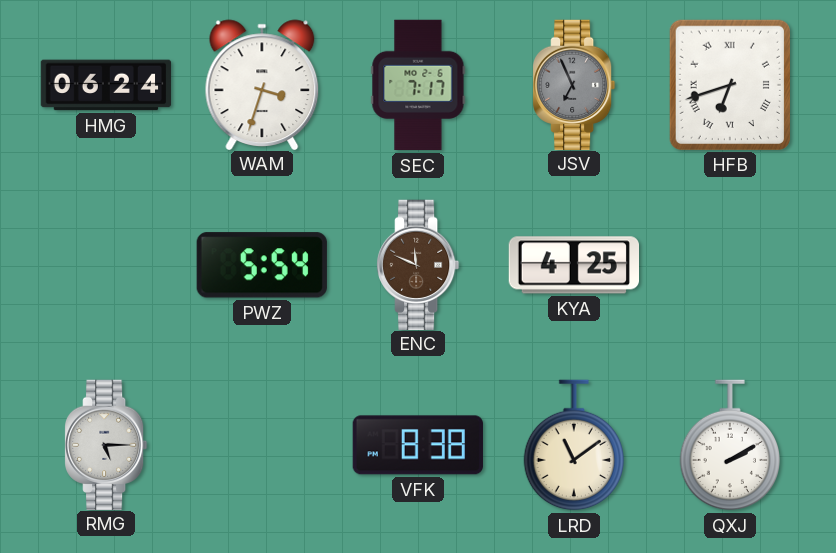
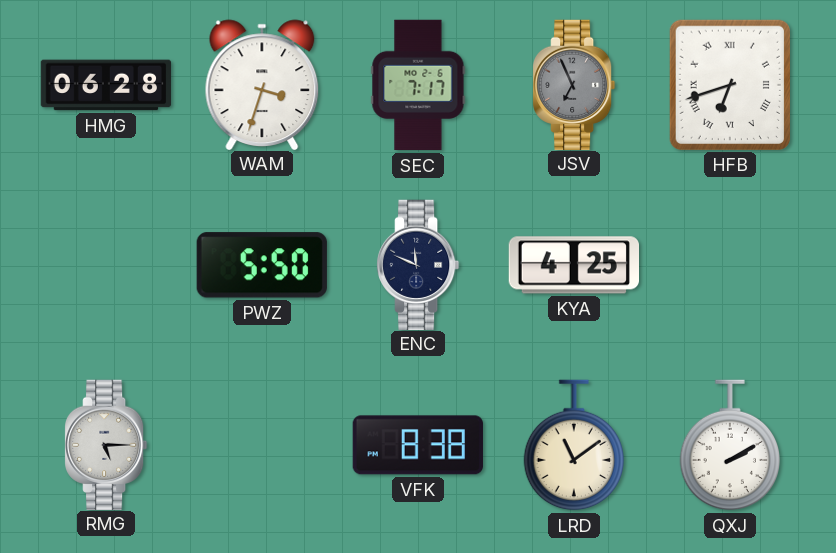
HMG: 06:24 -> 06:28
PWZ: 5:54 -> 5:50
ENC dial: brown -> navy
